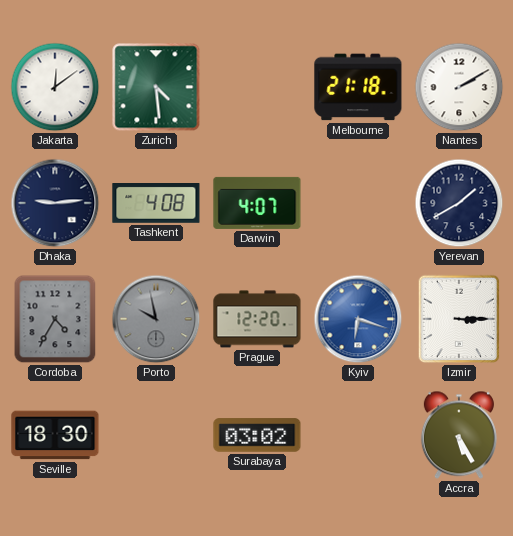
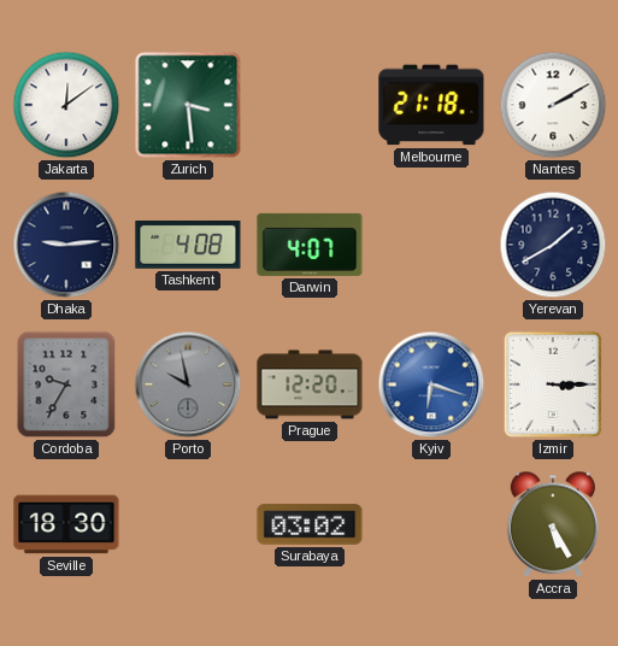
Zurich: 4:29 -> 3:29
Cordoba: 4:35 -> 9:35
